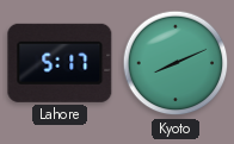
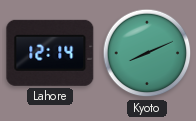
Lahore: 5:17 -> 12:14
